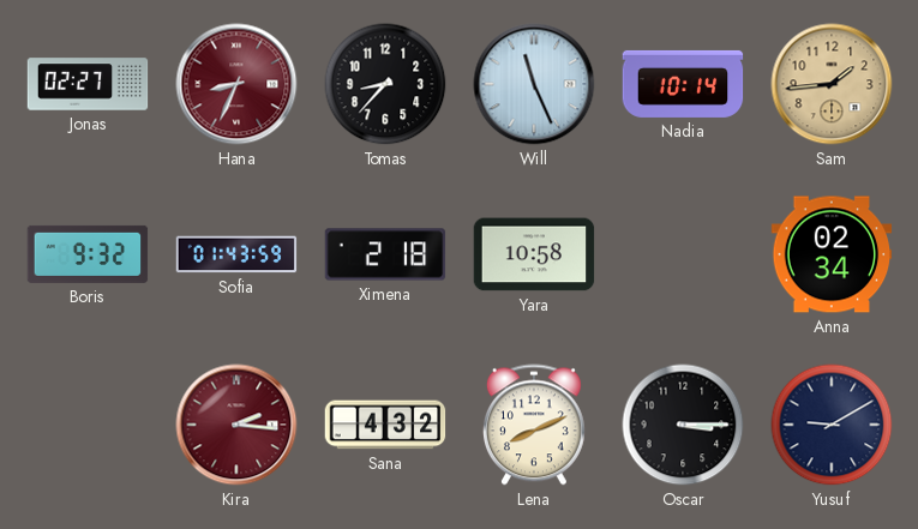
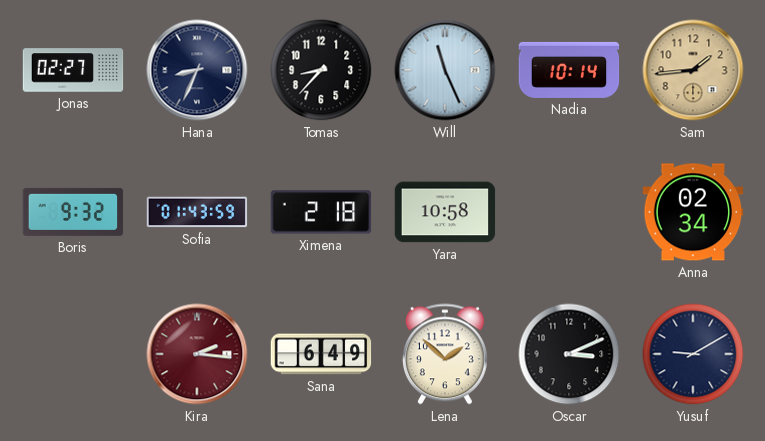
Hana dial: burgundy -> navy
Sana: 4:32 -> 6:49
Lena: 8:11 -> 1:52
Oscar: 3:15 -> 3:11
